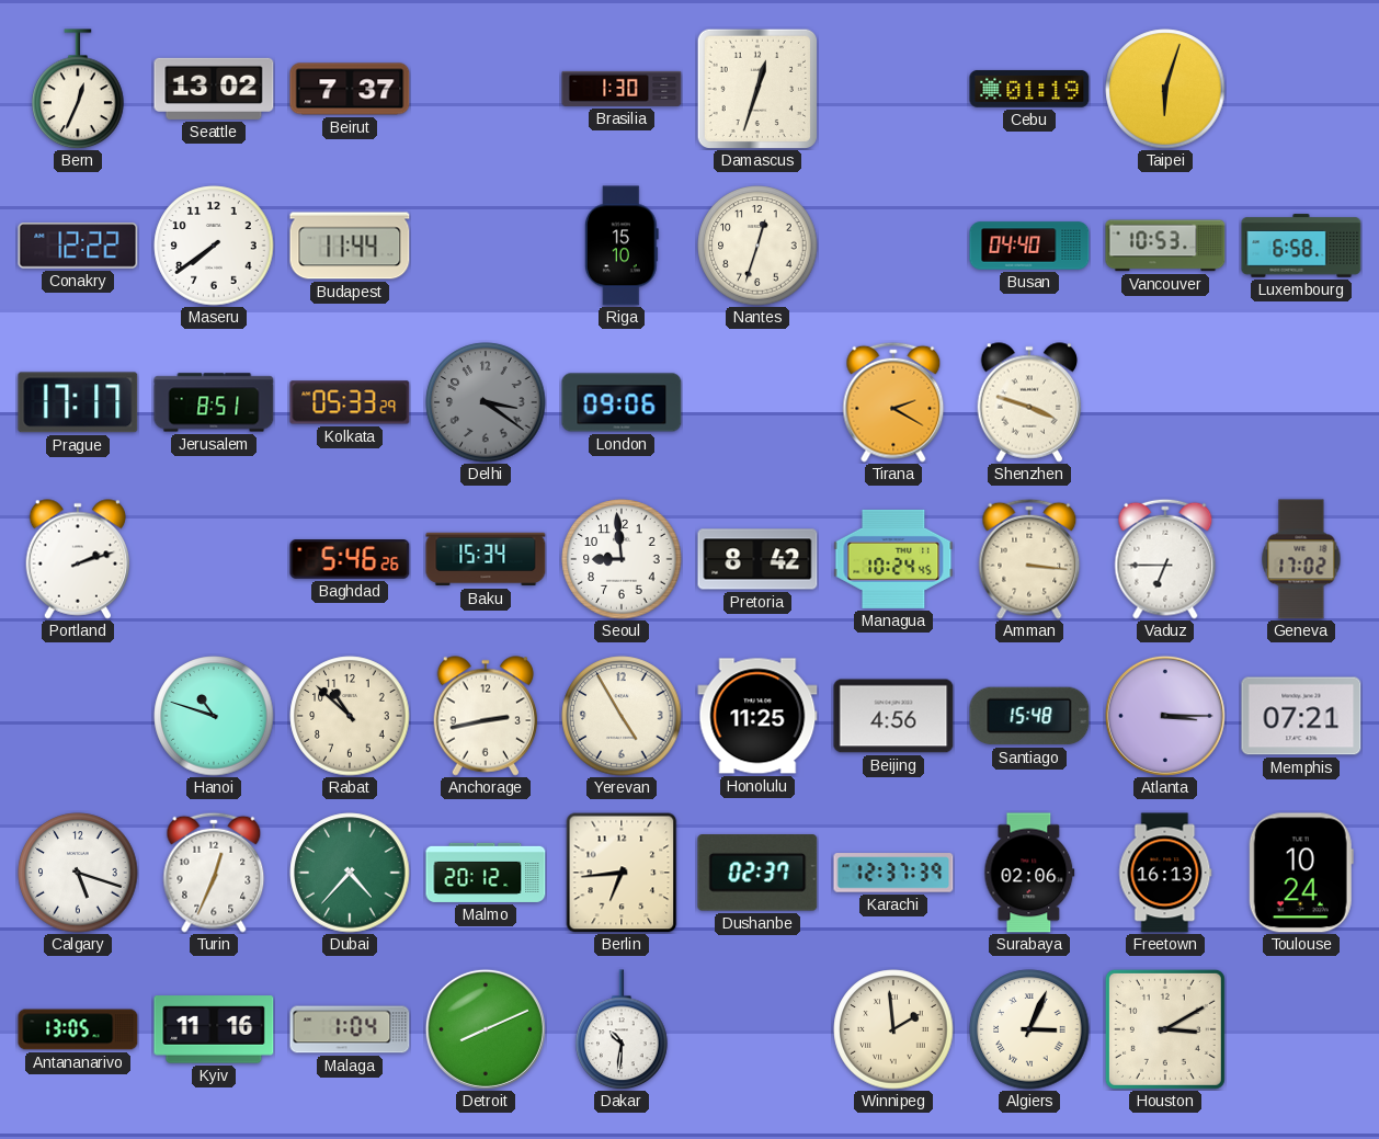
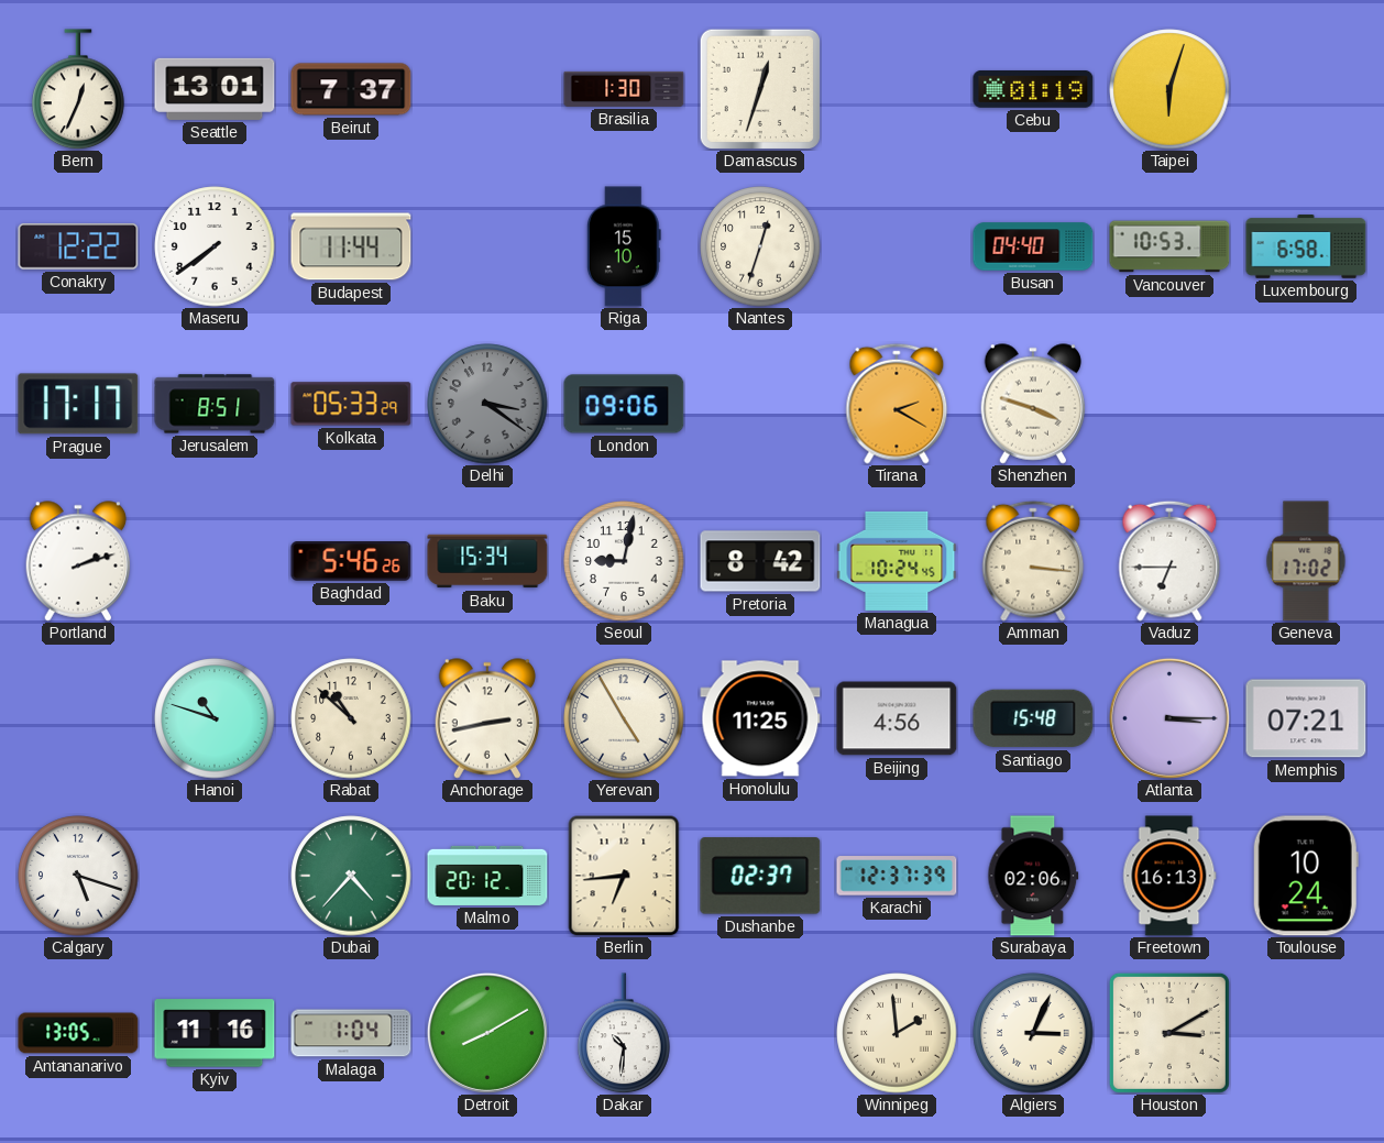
Seattle: 13:02 -> 13:01
Seoul: 8:59 -> 9:02
Turin: 12:34 -> none
Detroit: 8:11 -> 8:10
